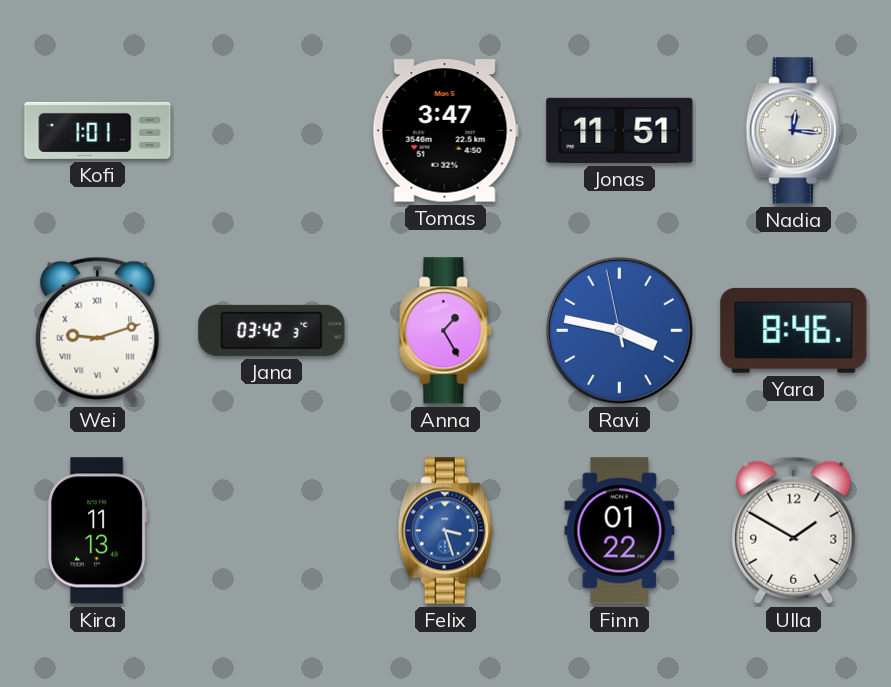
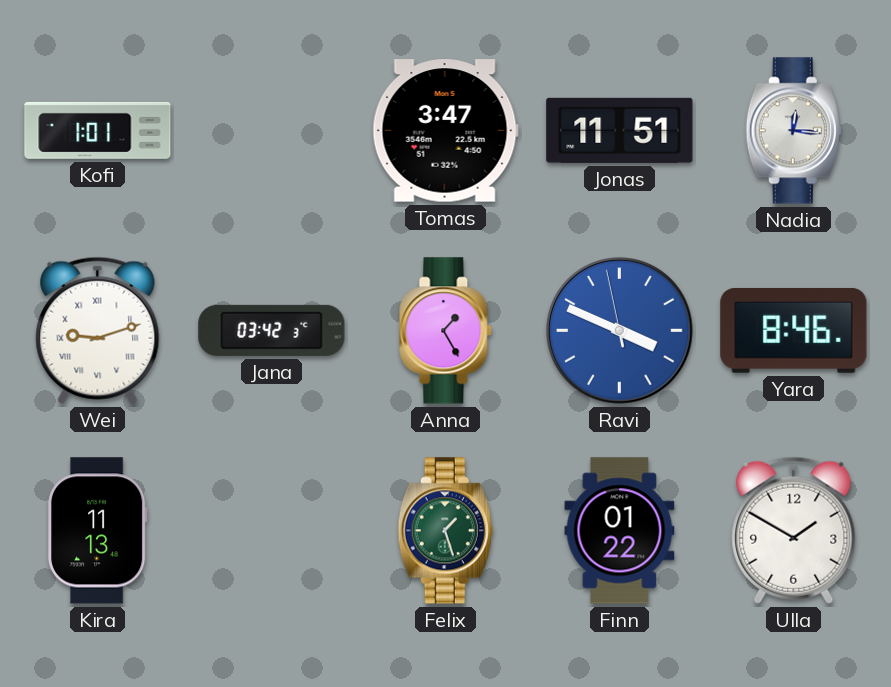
Ravi: 3:46 -> 3:48
Felix: 3:27 -> 1:27
Felix dial: blue -> green
